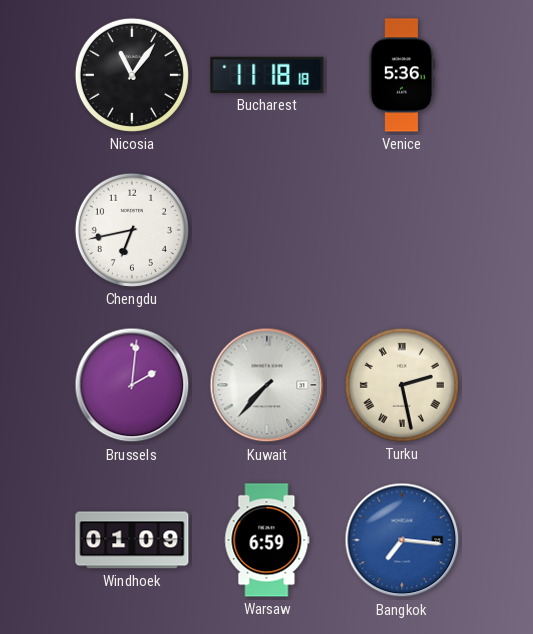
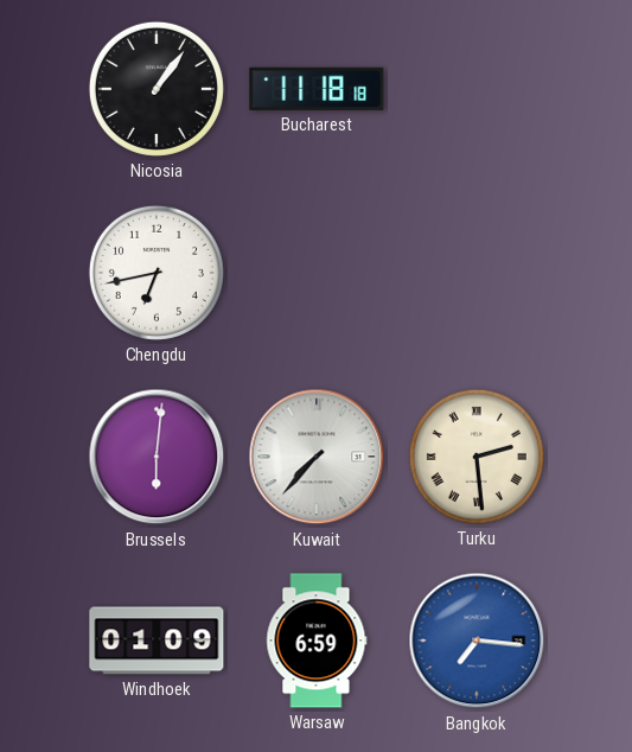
Nicosia: 11:06 -> 1:06
Venice: 5:36 -> none
Brussels: 2:01 -> 6:01
Turku: 2:28 -> 2:29
